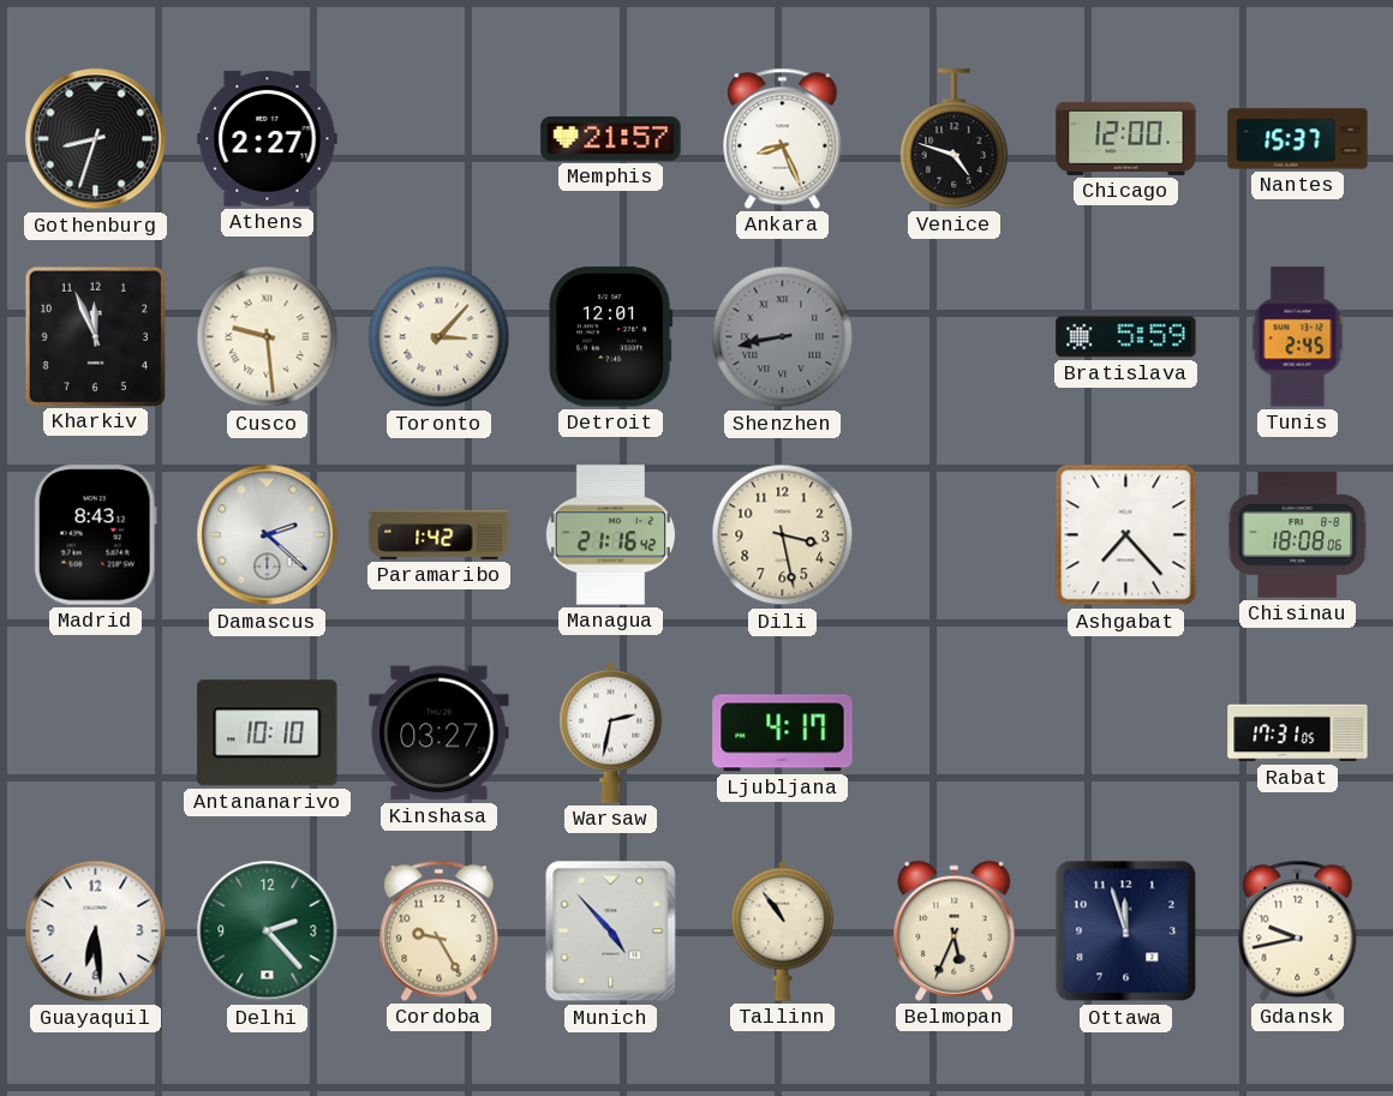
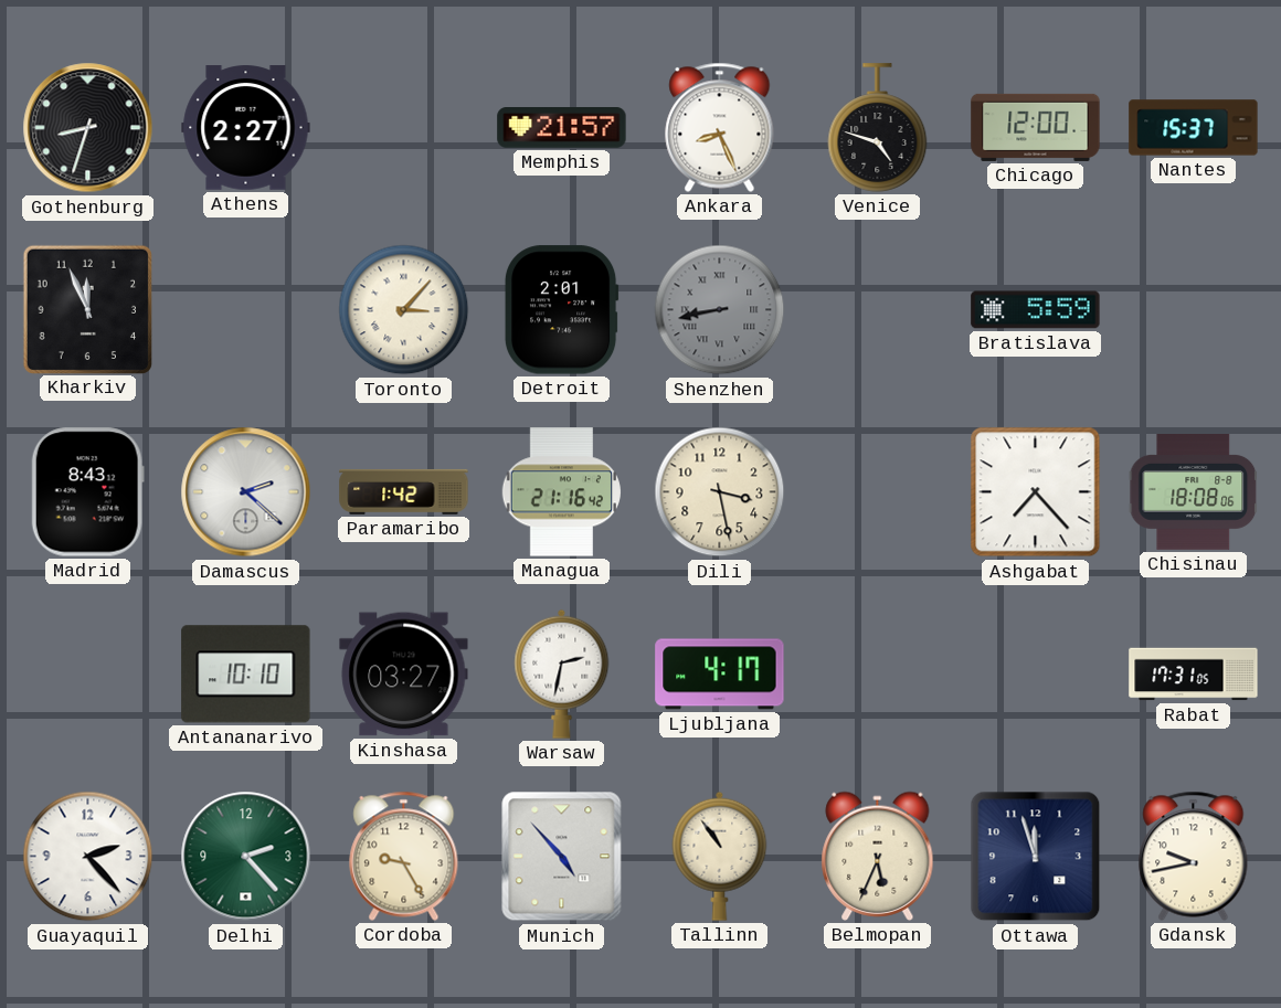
Cusco: 9:29 -> none
Detroit: 12:01 -> 2:01
Tunis: 2:45 -> none
Guayaquil: 6:29 -> 2:23
